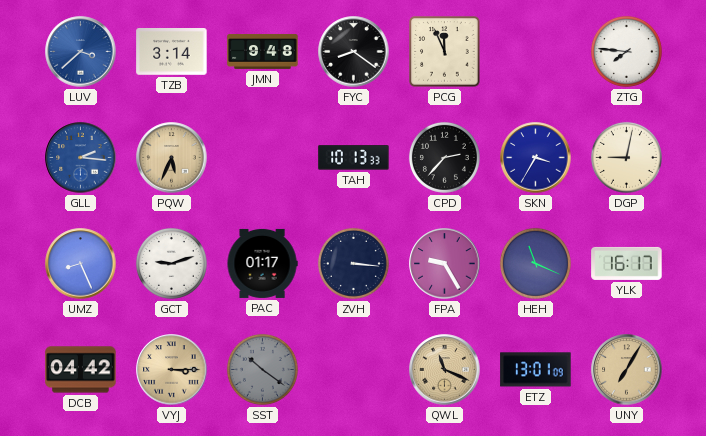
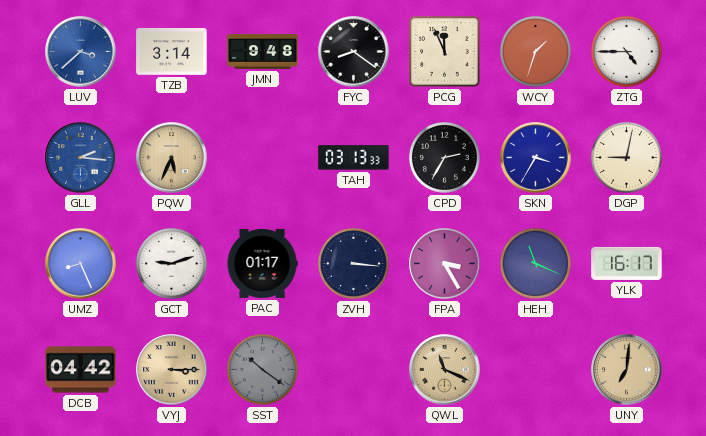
WCY: none -> 1:33
ZTG: 7:46 -> 4:45
TAH: 10:13 -> 03:13
CPD: 2:37 -> 2:35
FPA: 9:25 -> 3:25
ETZ: 13:01 -> none
UNY: 7:05 -> 7:01
